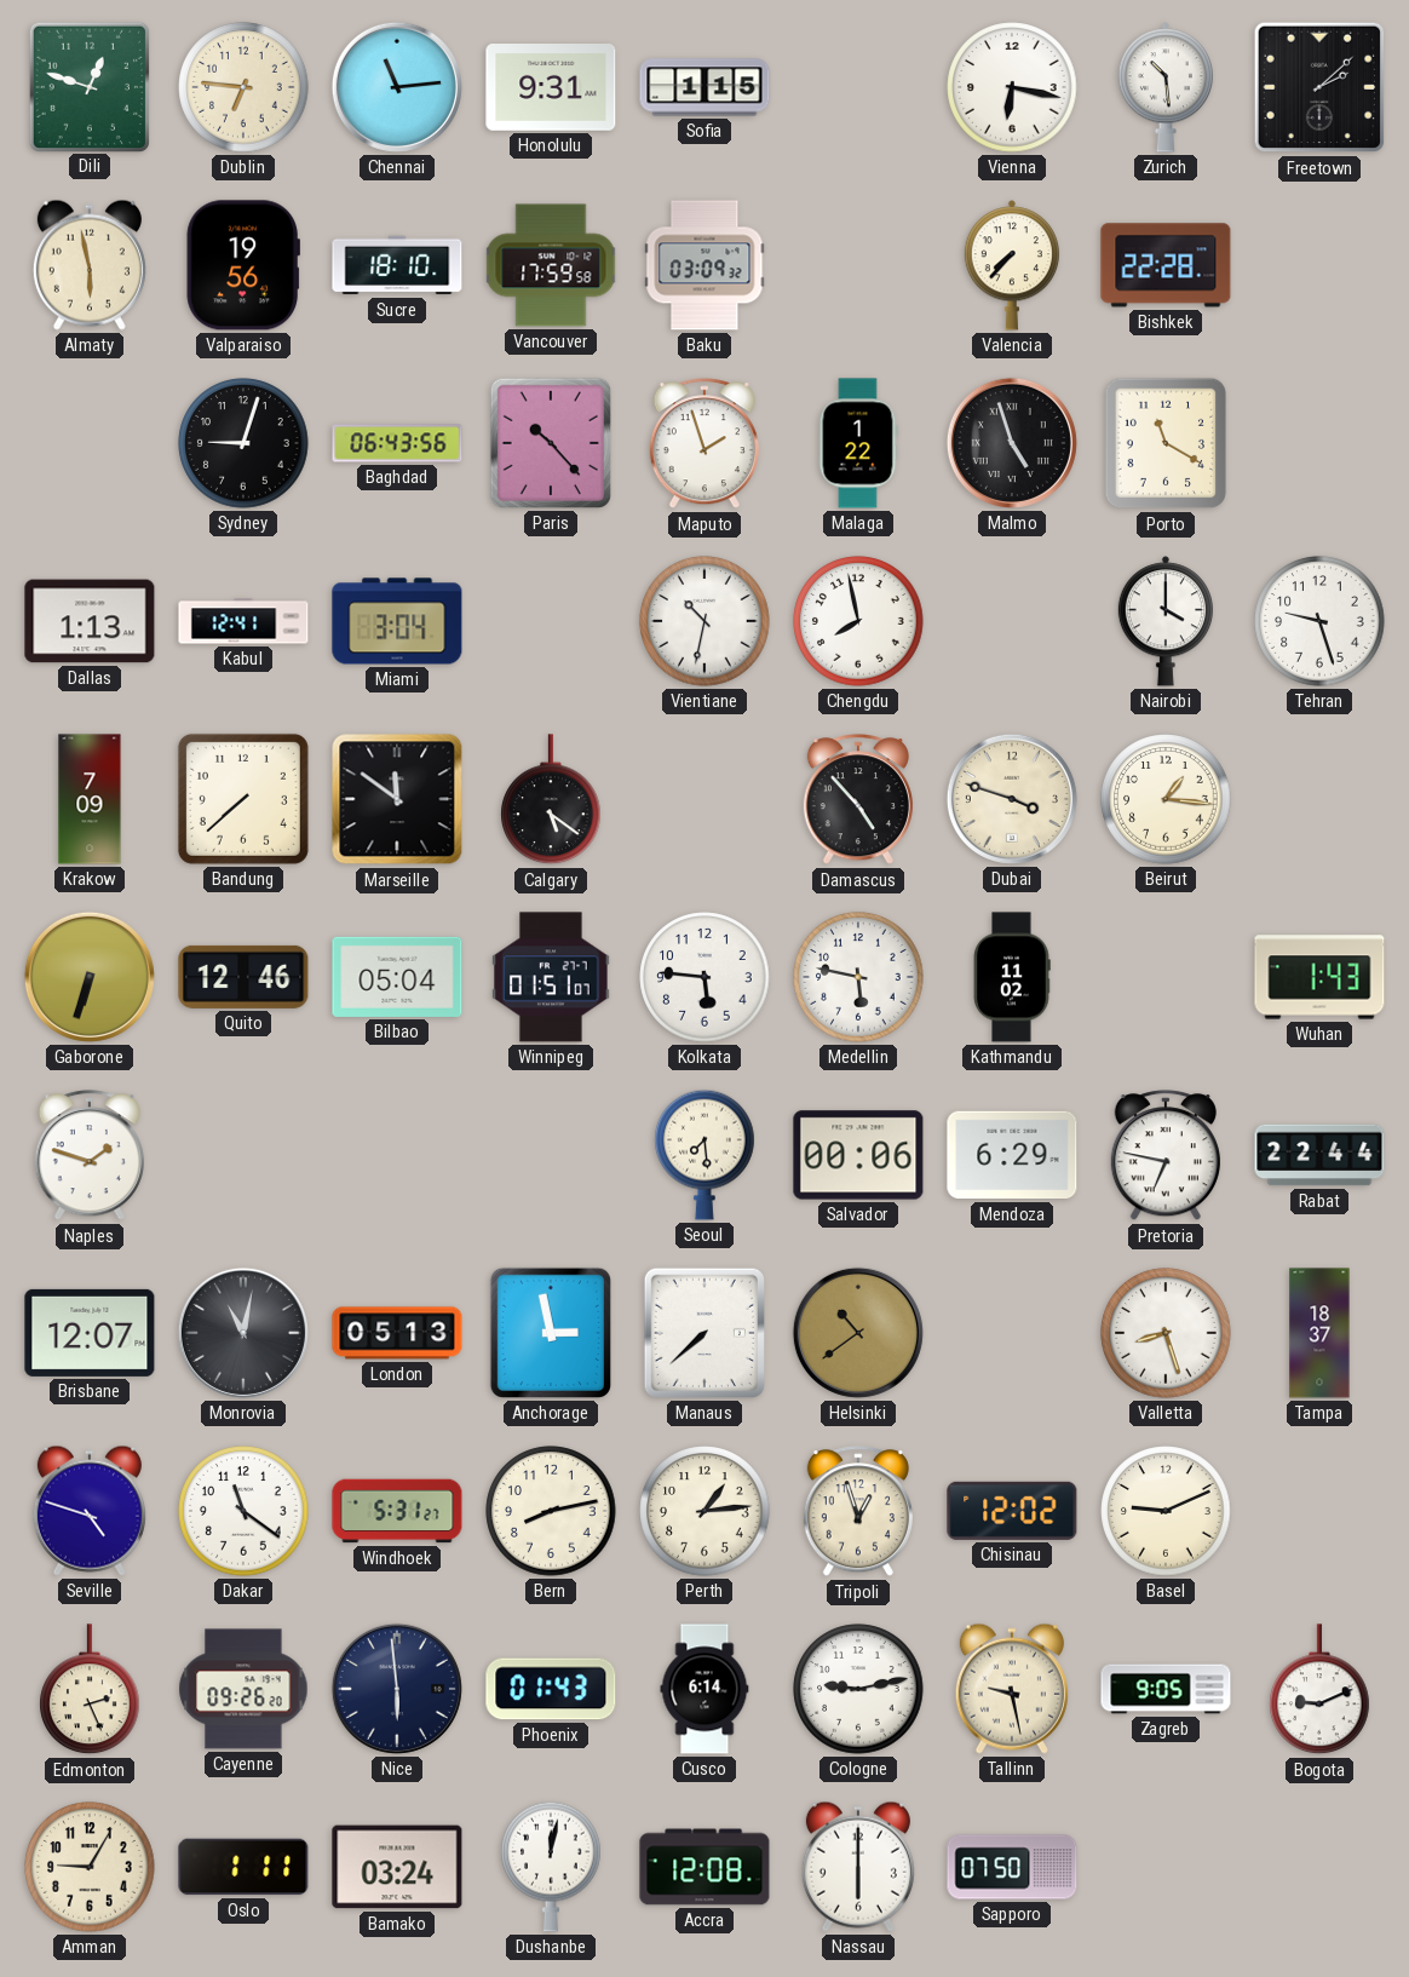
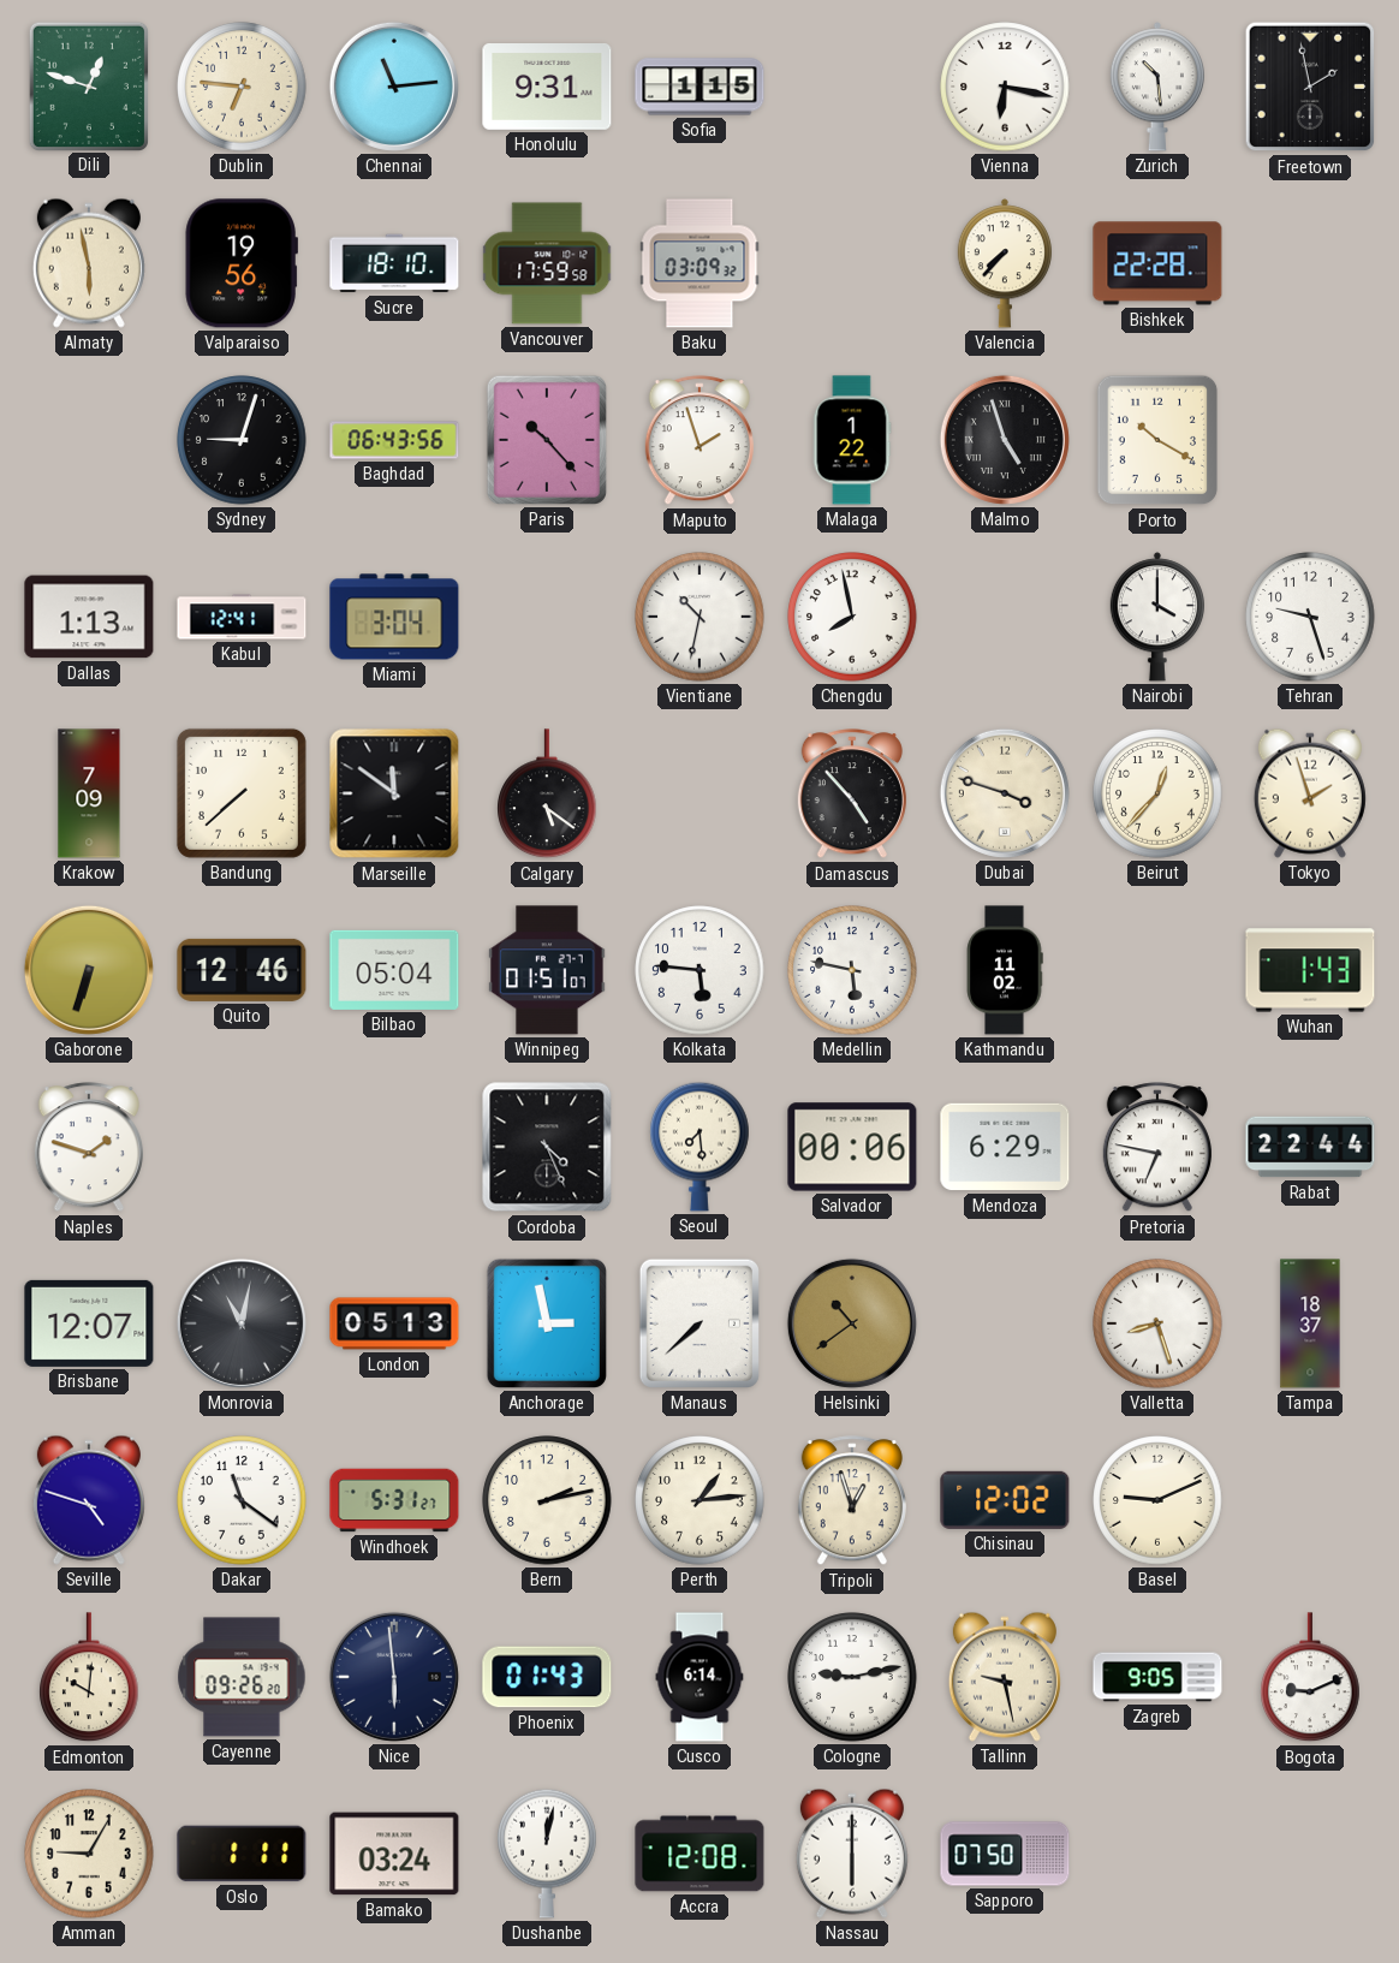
Freetown: 2:08 -> 1:58
Porto: 11:20 -> 10:20
Beirut: 1:16 -> 12:37
Tokyo: none -> 1:57
Cordoba: none -> 4:26
Bern: 8:13 -> 2:13
Edmonton: 2:26 -> 10:01
